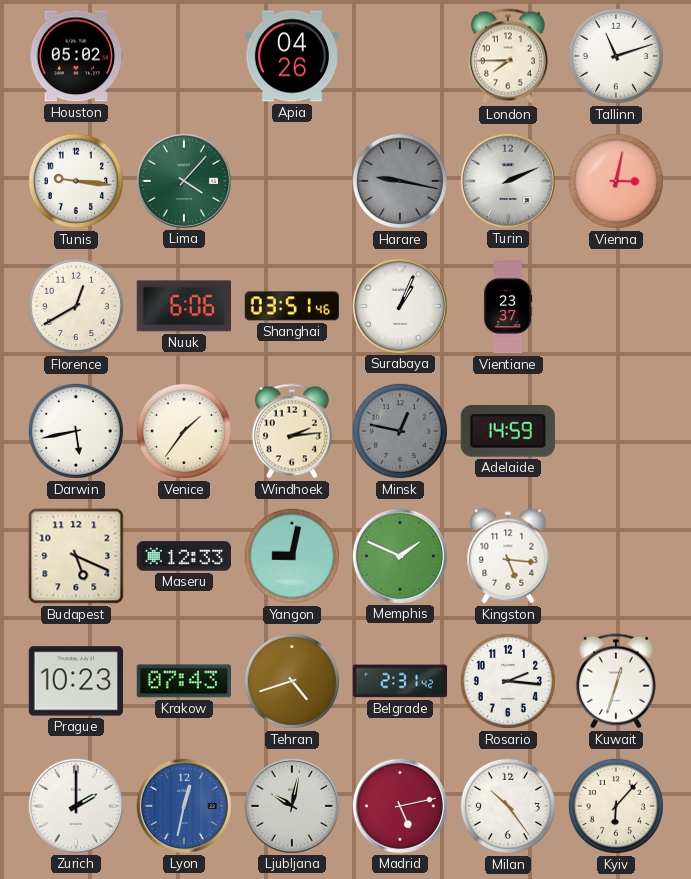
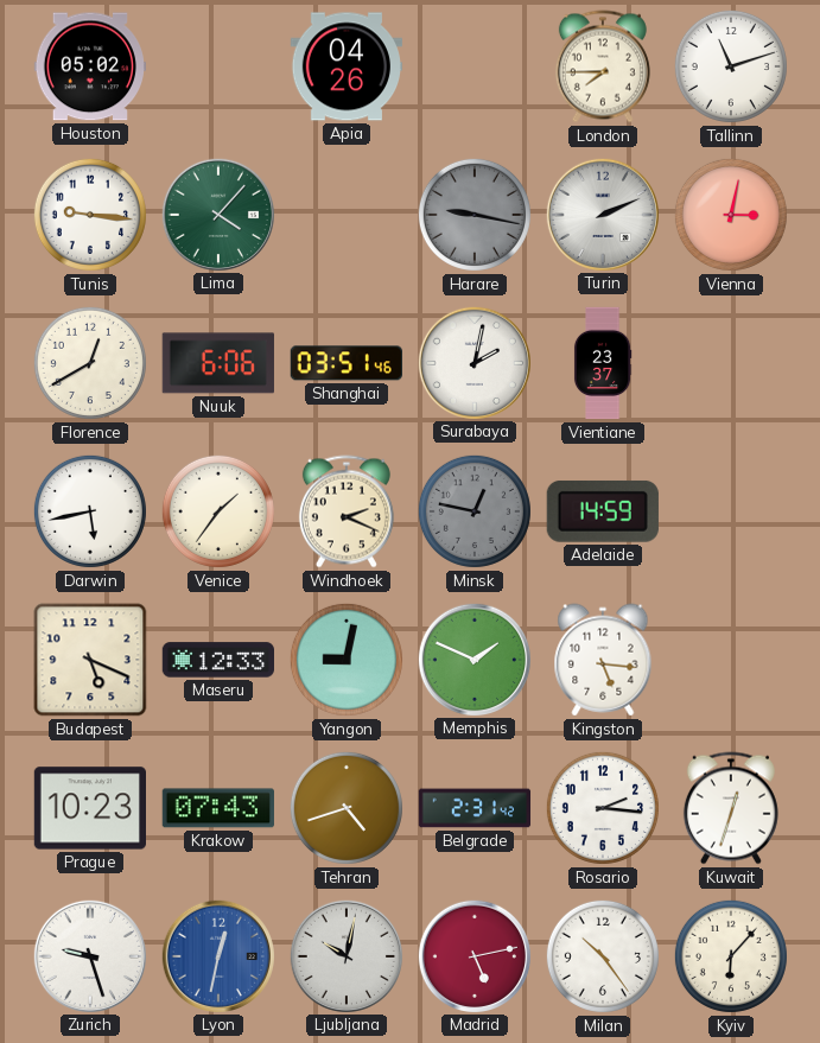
Surabaya: 1:04 -> 2:02
Windhoek: 2:14 -> 2:19
Zurich: 2:00 -> 9:27
